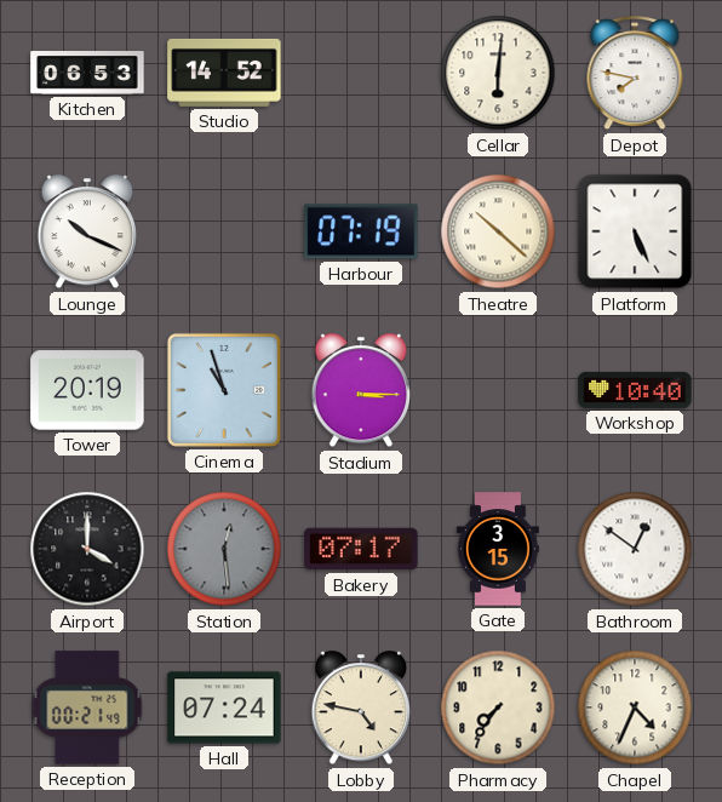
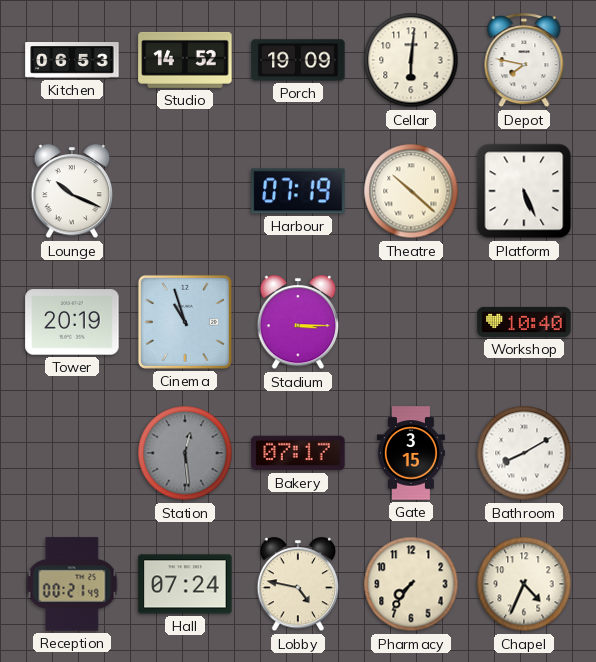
Porch: none -> 19:09
Airport: 4:00 -> none
Bathroom: 12:51 -> 8:10
